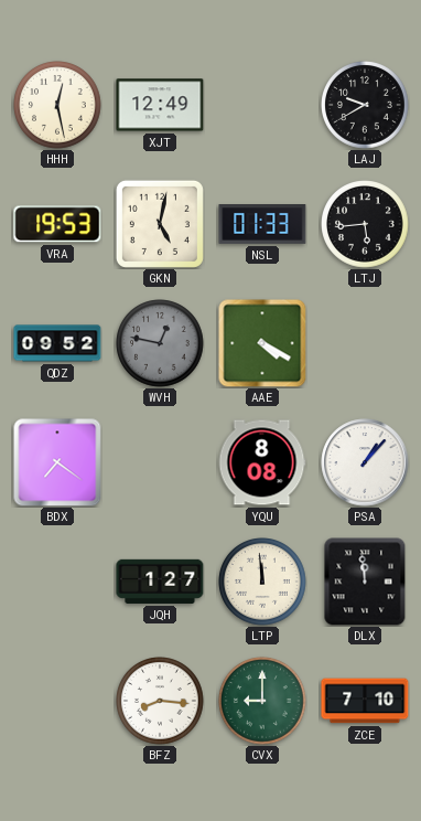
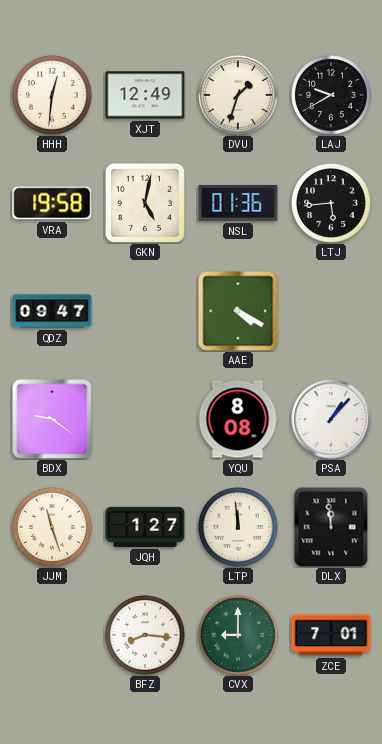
HHH: 12:28 -> 12:31
DVU: none -> 1:33
VRA: 19:53 -> 19:58
NSL: 01:33 -> 01:36
QDZ: 09:52 -> 09:47
WVH: 12:47 -> none
BDX: 7:21 -> 9:21
JJM: none -> 11:27
ZCE: 7:10 -> 7:01
